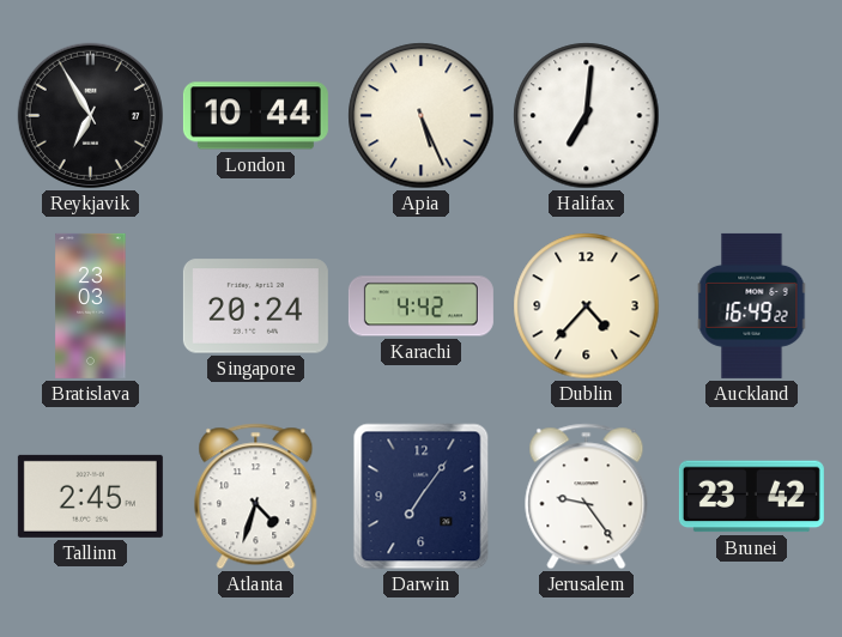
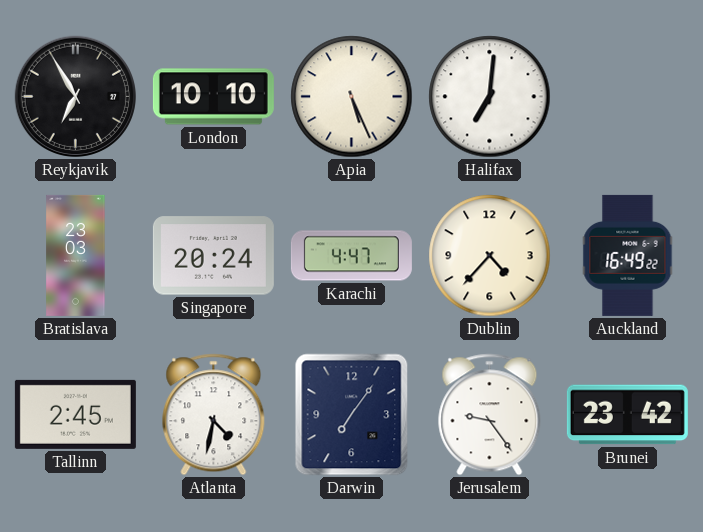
London: 10:44 -> 10:10
Karachi: 4:42 -> 4:47
Atlanta: 4:33 -> 4:32
